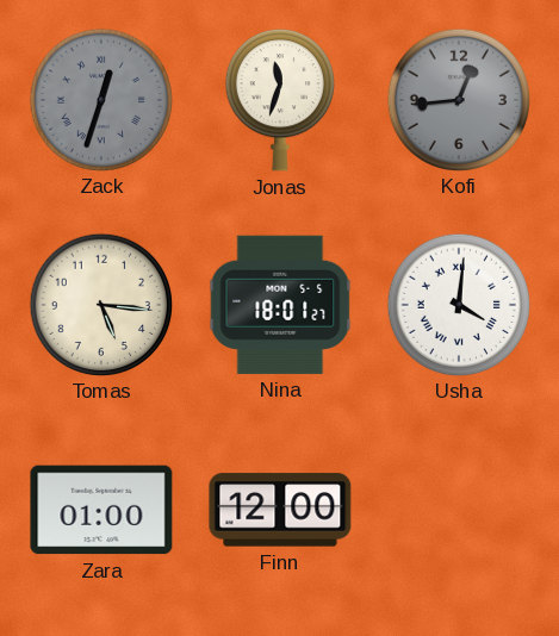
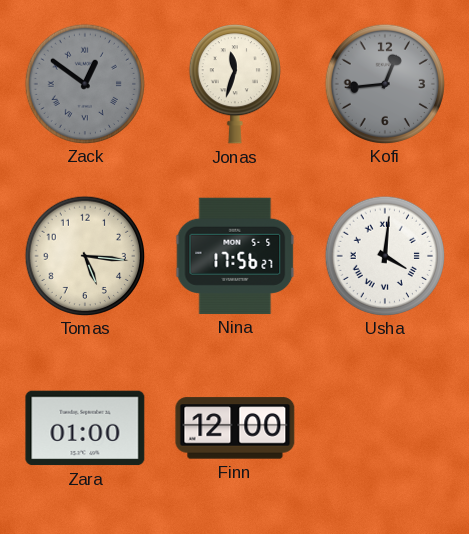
Zack: 12:33 -> 12:51
Nina: 18:01 -> 17:56
